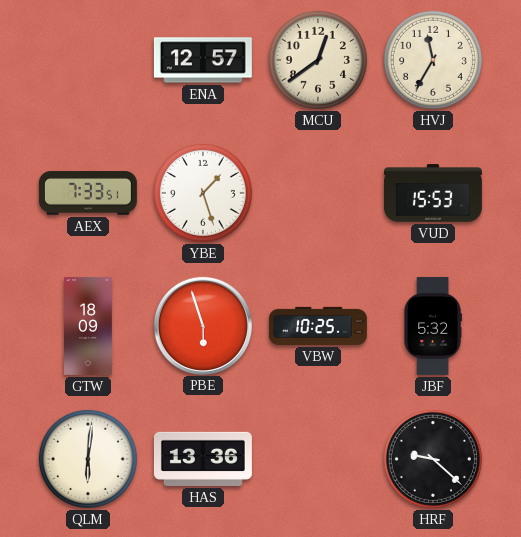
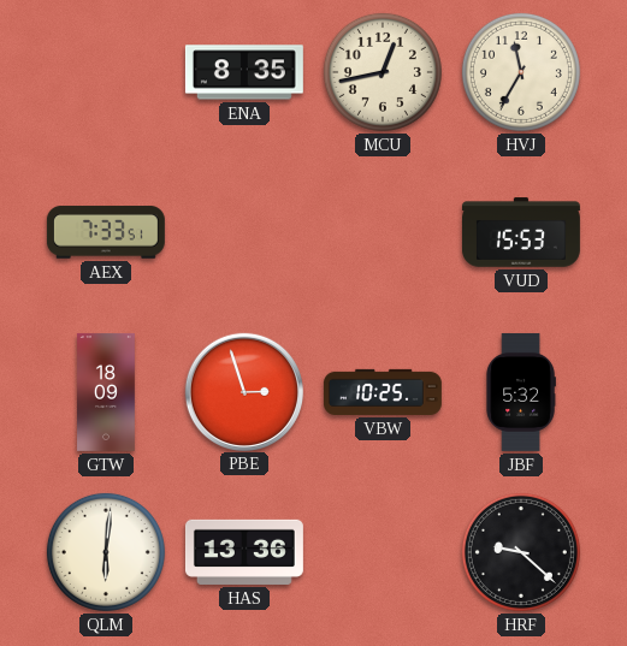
ENA: 12:57 -> 8:35
MCU: 12:39 -> 12:43
YBE: 1:27 -> none
PBE: 5:57 -> 2:57
